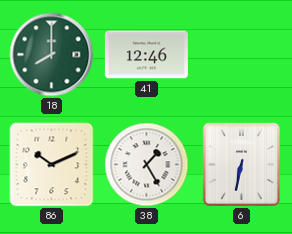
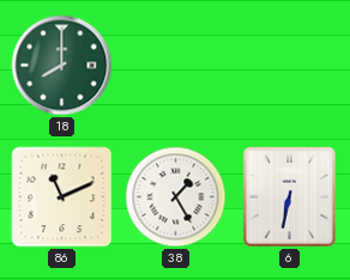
41: 12:46 -> none
86: 10:11 -> 11:11
